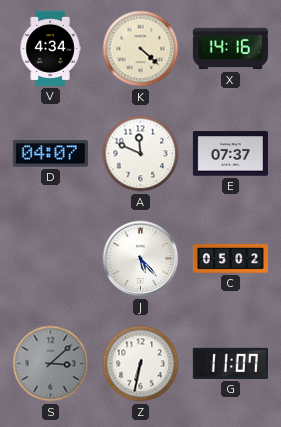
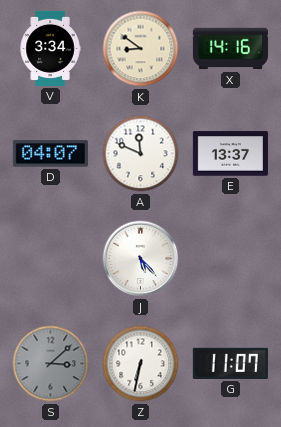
V: 4:34 -> 3:34
K: 4:22 -> 8:51
E: 07:37 -> 13:37
C: 05:02 -> none
